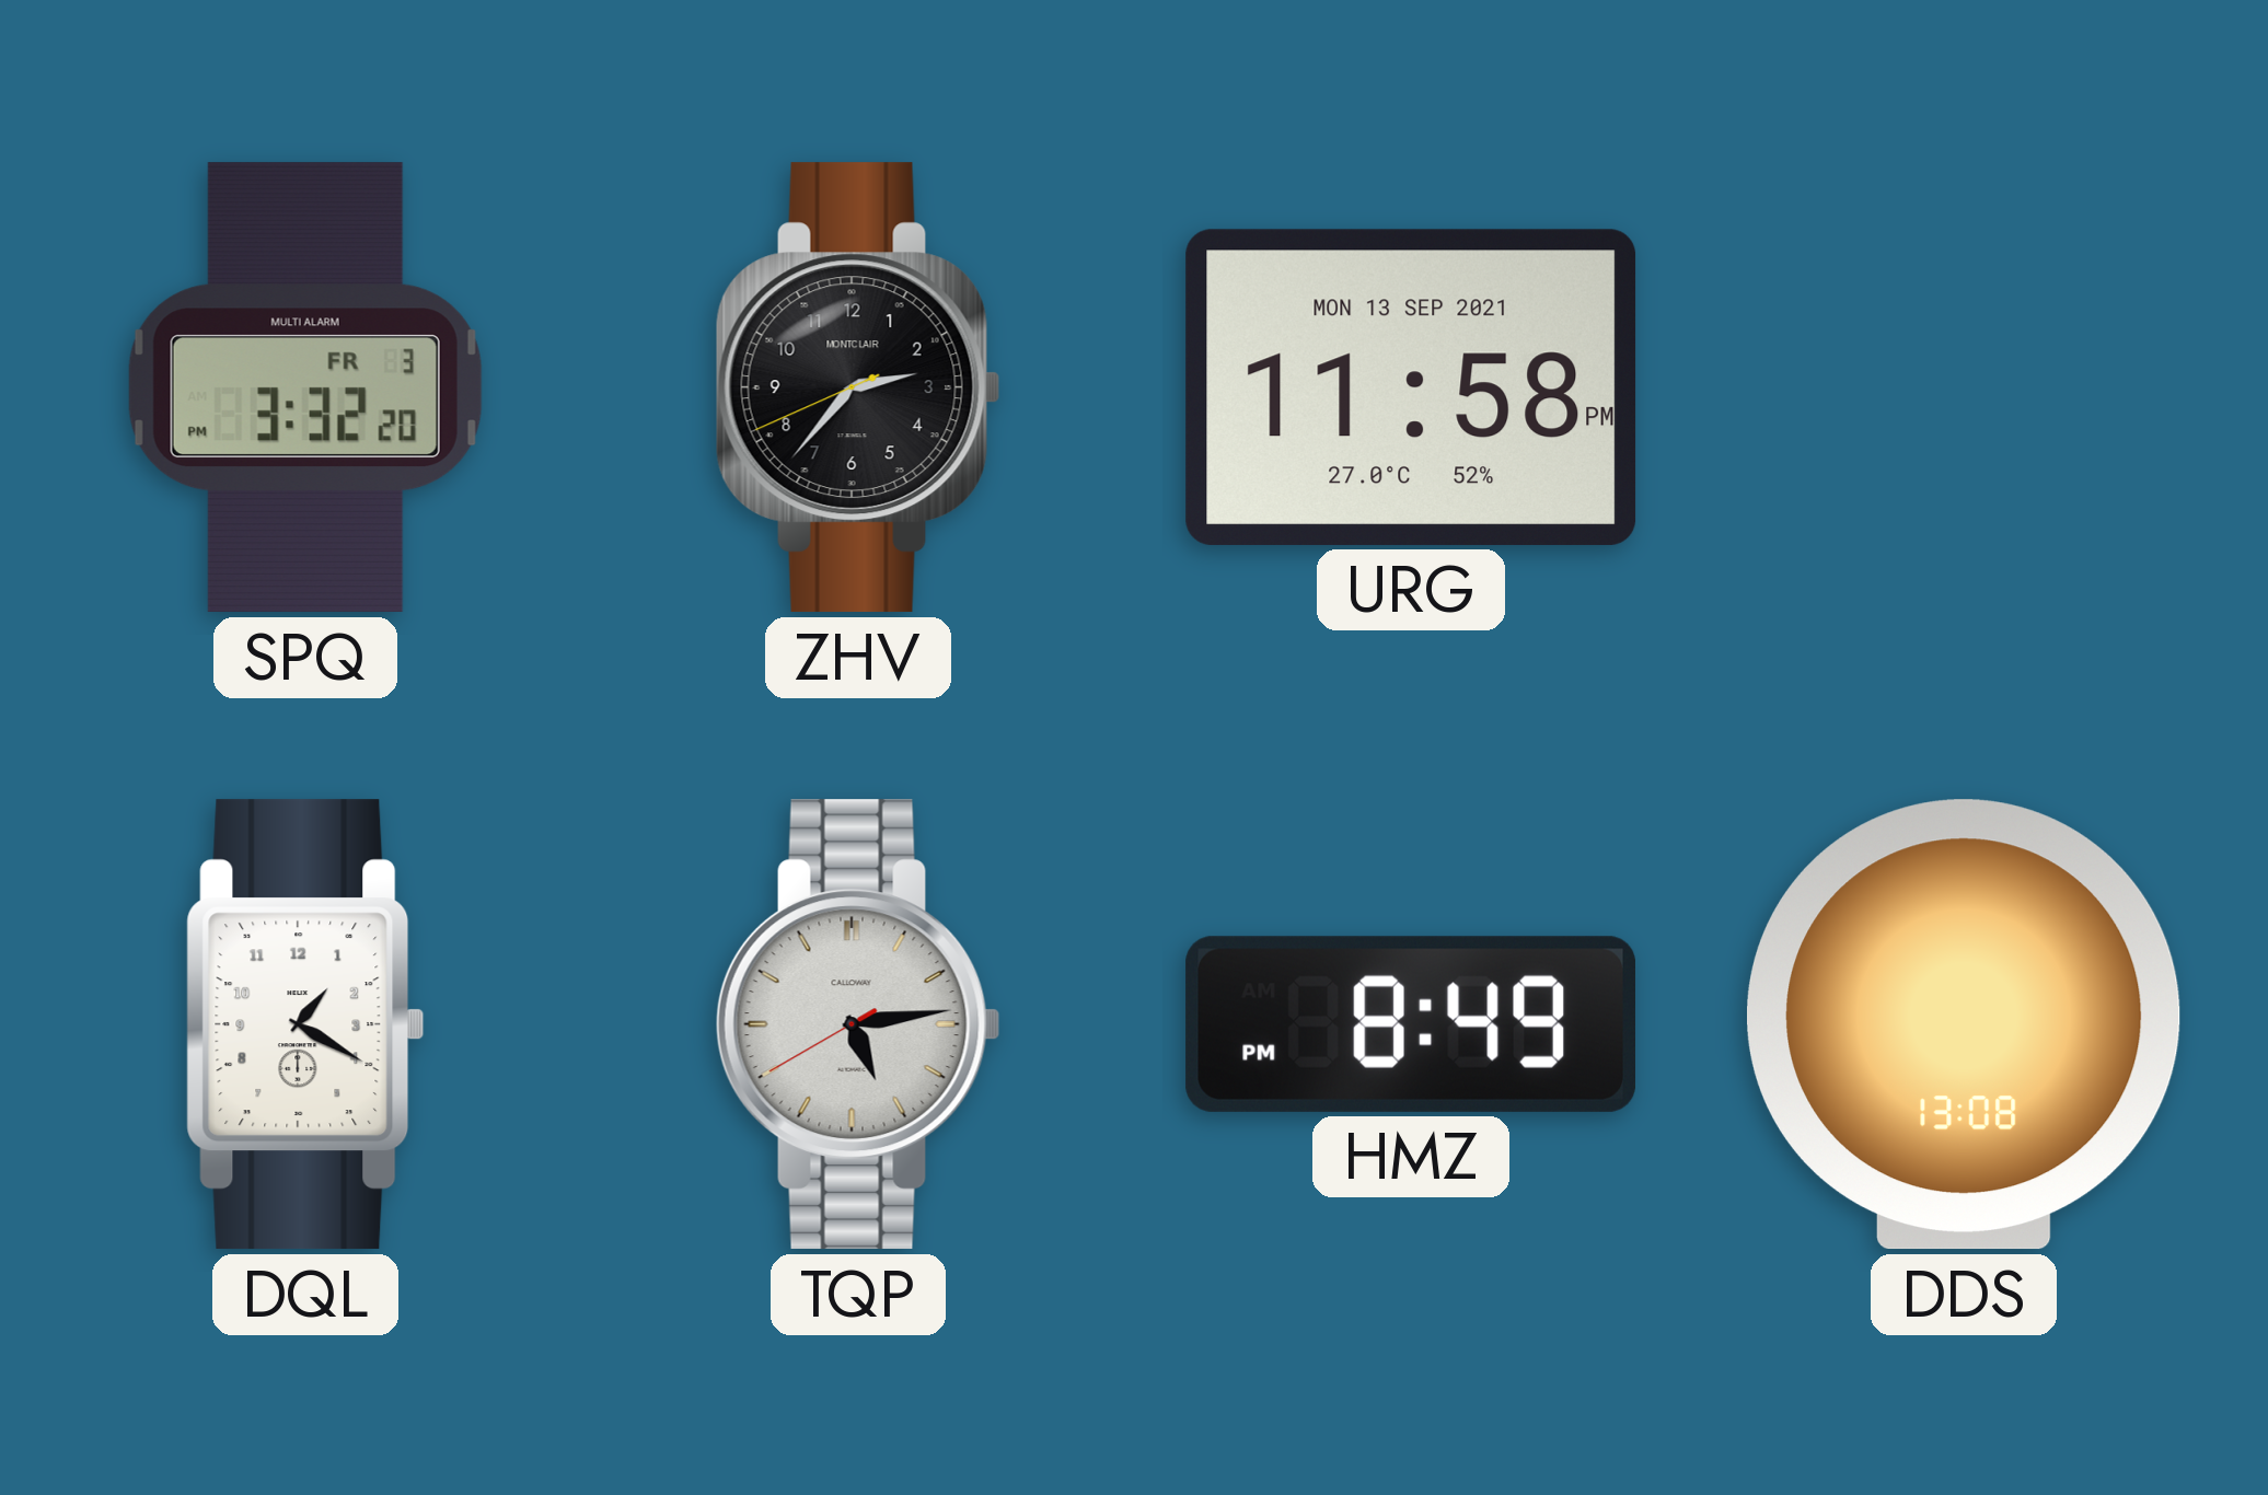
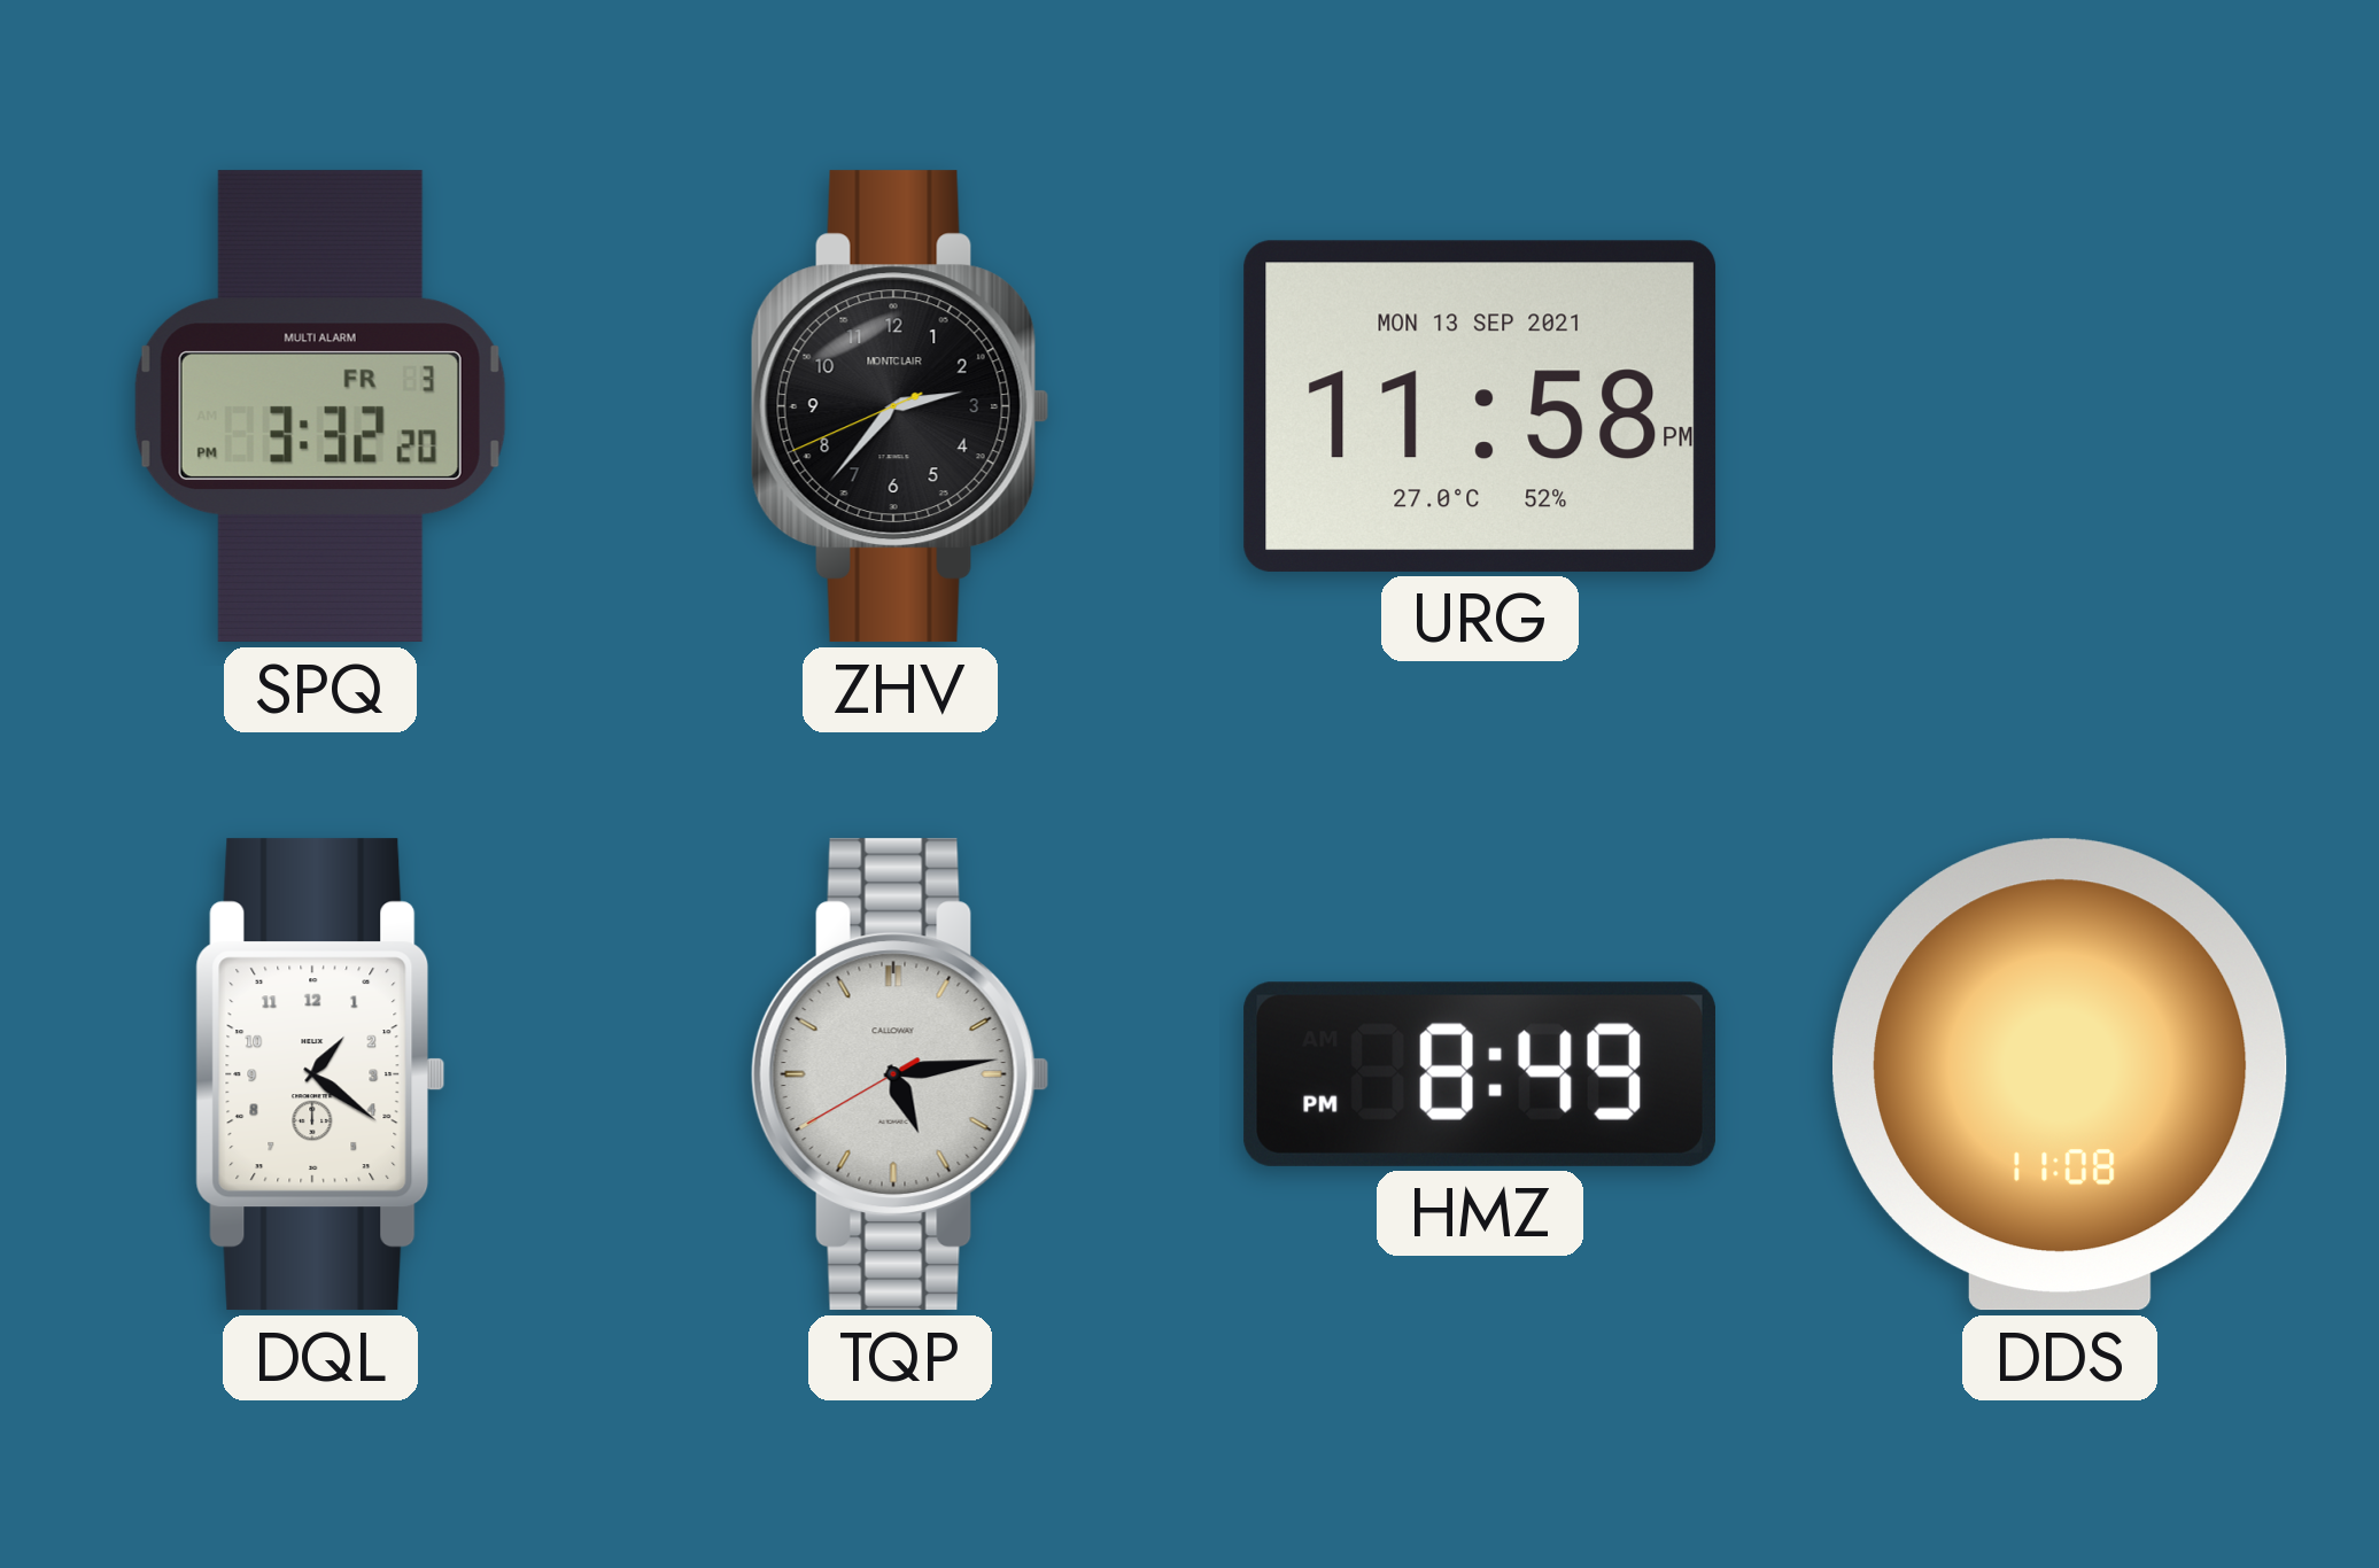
DQL: 1:20 -> 1:21
DDS: 13:08 -> 11:08
